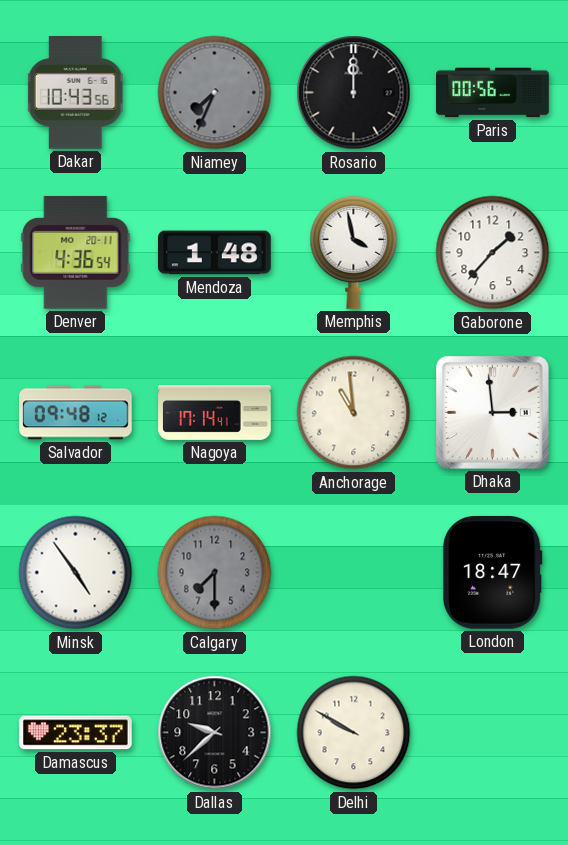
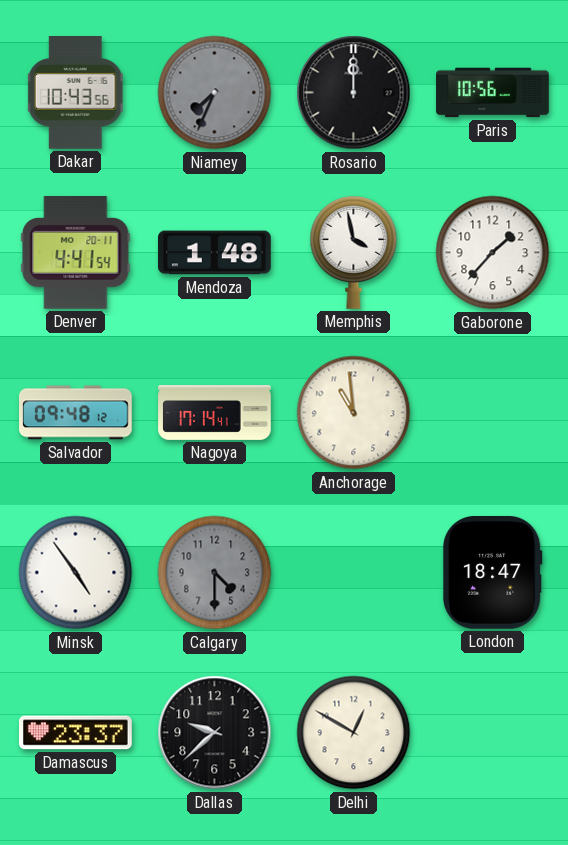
Paris: 00:56 -> 10:56
Denver: 4:36 -> 4:41
Dhaka: 2:59 -> none
Calgary: 7:30 -> 4:30
Delhi: 9:50 -> 12:50
